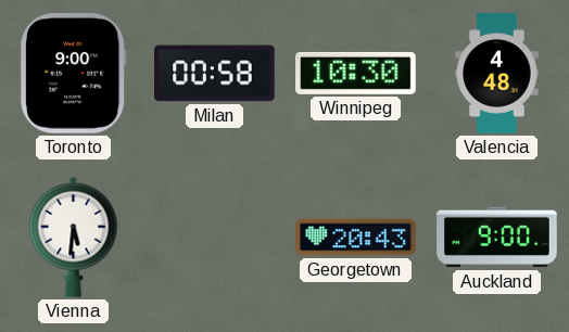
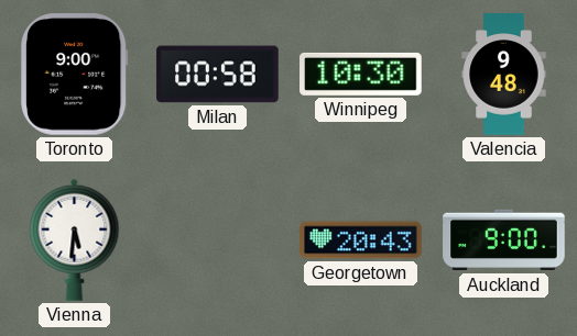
Valencia: 4:48 -> 9:48
